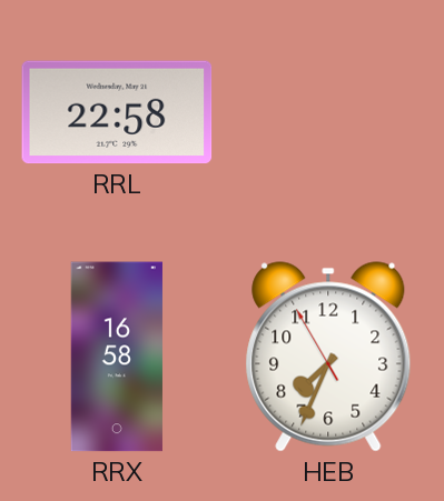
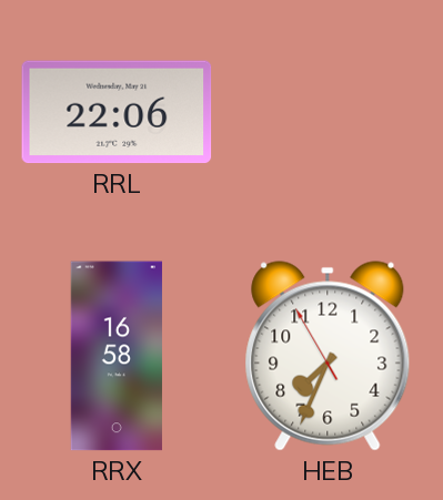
RRL: 22:58 -> 22:06
